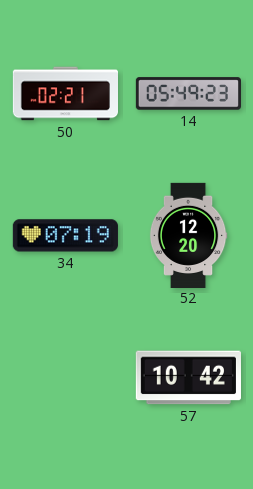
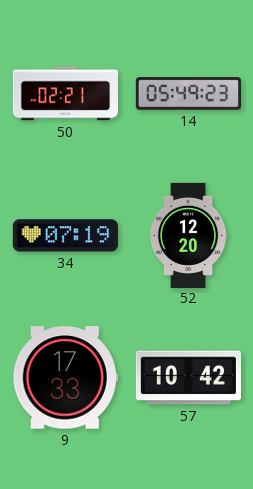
9: none -> 17:33
